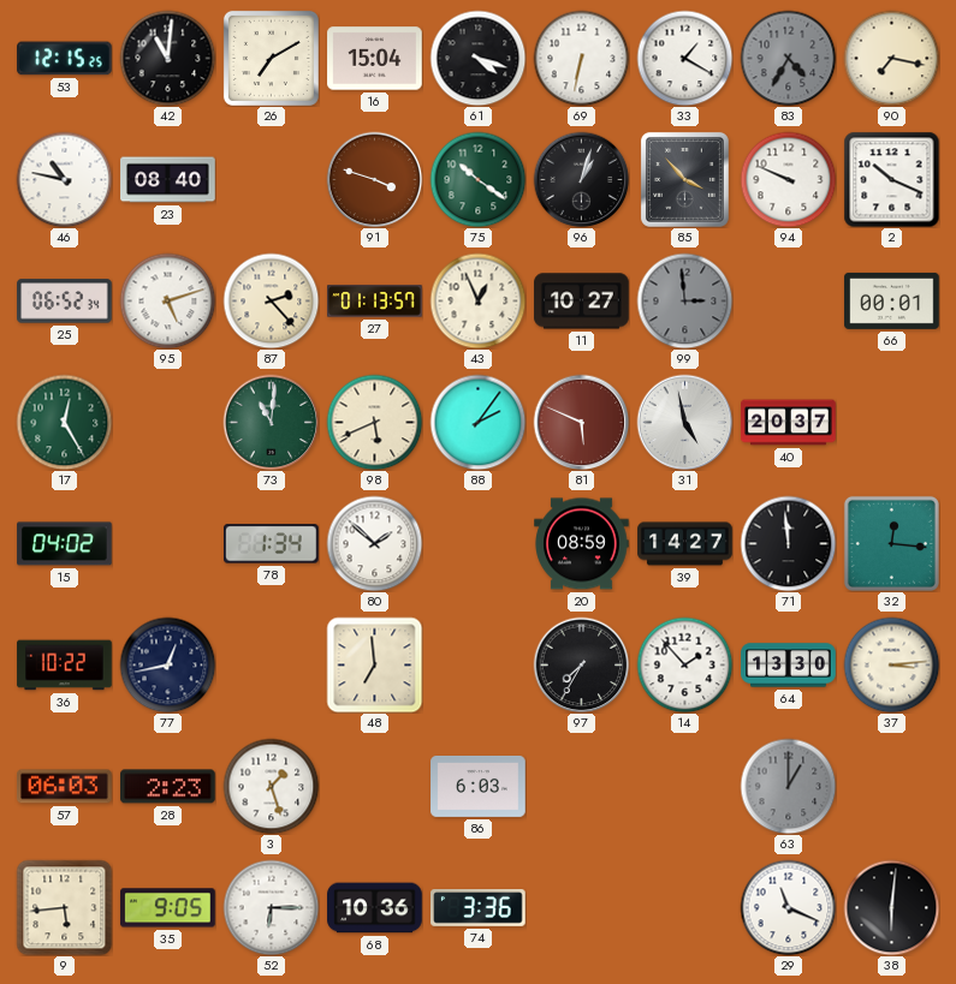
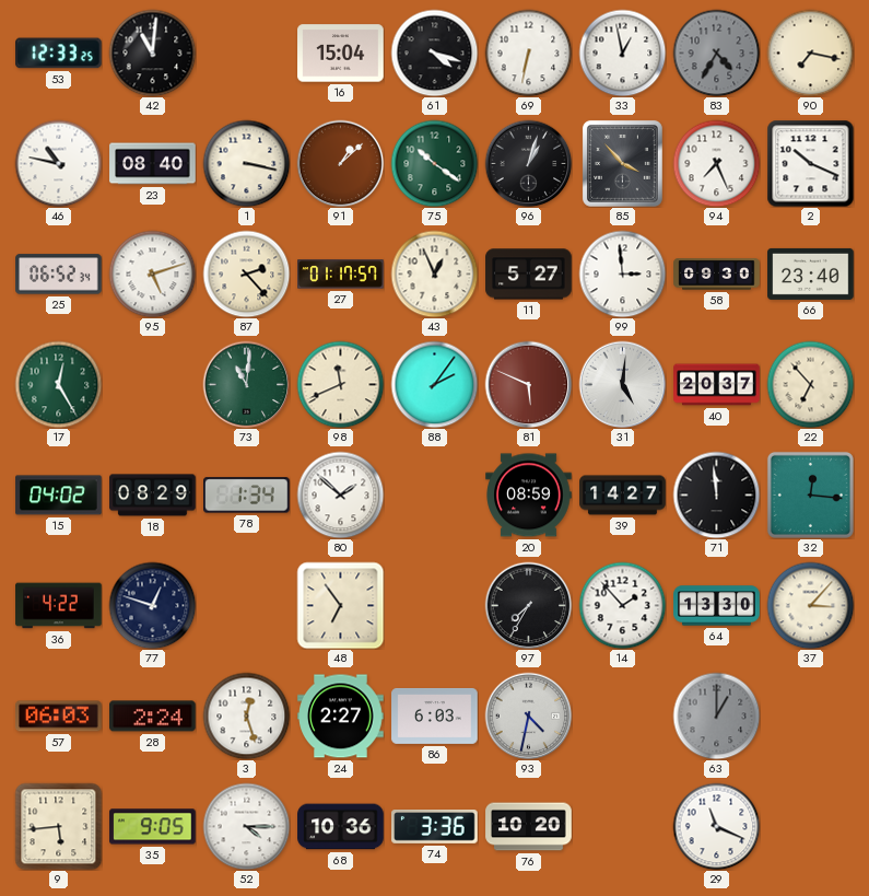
53: 12:15 -> 12:33
26: 7:10 -> none
33: 1:20 -> 12:58
1: none -> 3:17
91: 3:48 -> 1:08
94: 9:49 -> 7:26
27: 01:13 -> 01:17
11: 10:27 -> 5:27
99 dial: grey -> white
58: none -> 09:30
66: 00:01 -> 23:40
98: 5:41 -> 11:41
31: 4:58 -> 5:01
22: none -> 6:53
18: none -> 08:29
36: 10:22 -> 4:22
77: 12:43 -> 12:48
48: 6:59 -> 6:54
37: 3:14 -> 3:07
28: 2:23 -> 2:24
3: 1:27 -> 12:27
24: none -> 2:27
93: none -> 4:32
52: 6:15 -> 4:15
76: none -> 10:20
38: 6:01 -> none
